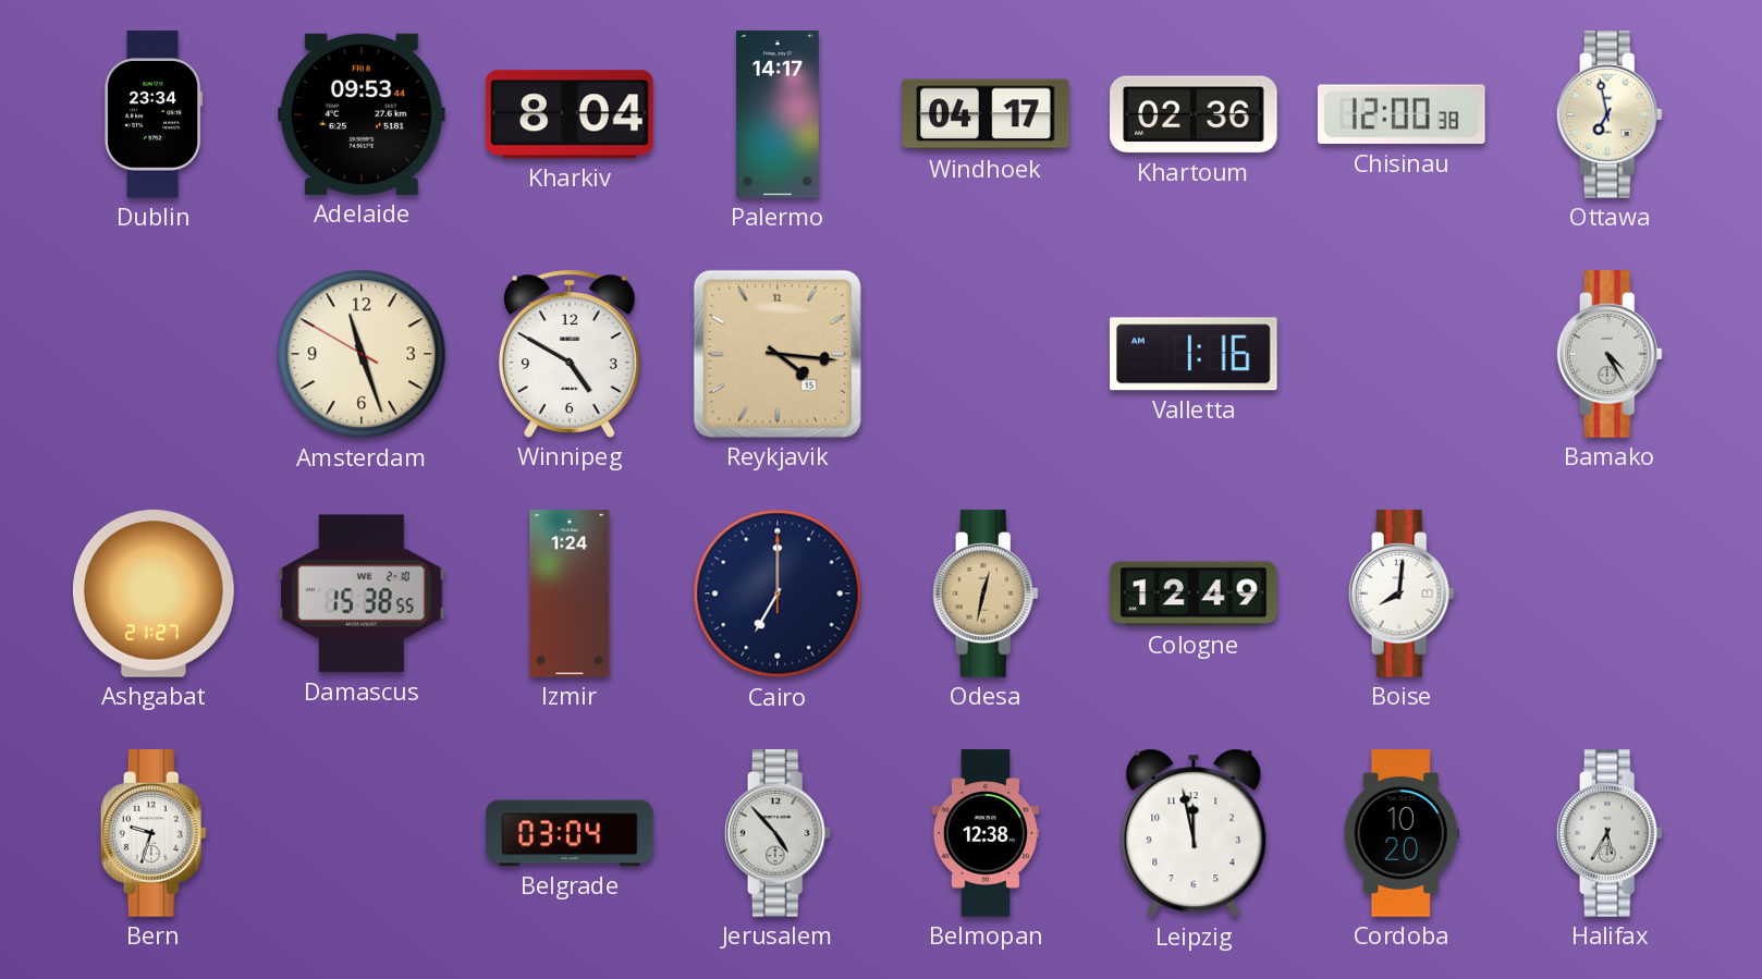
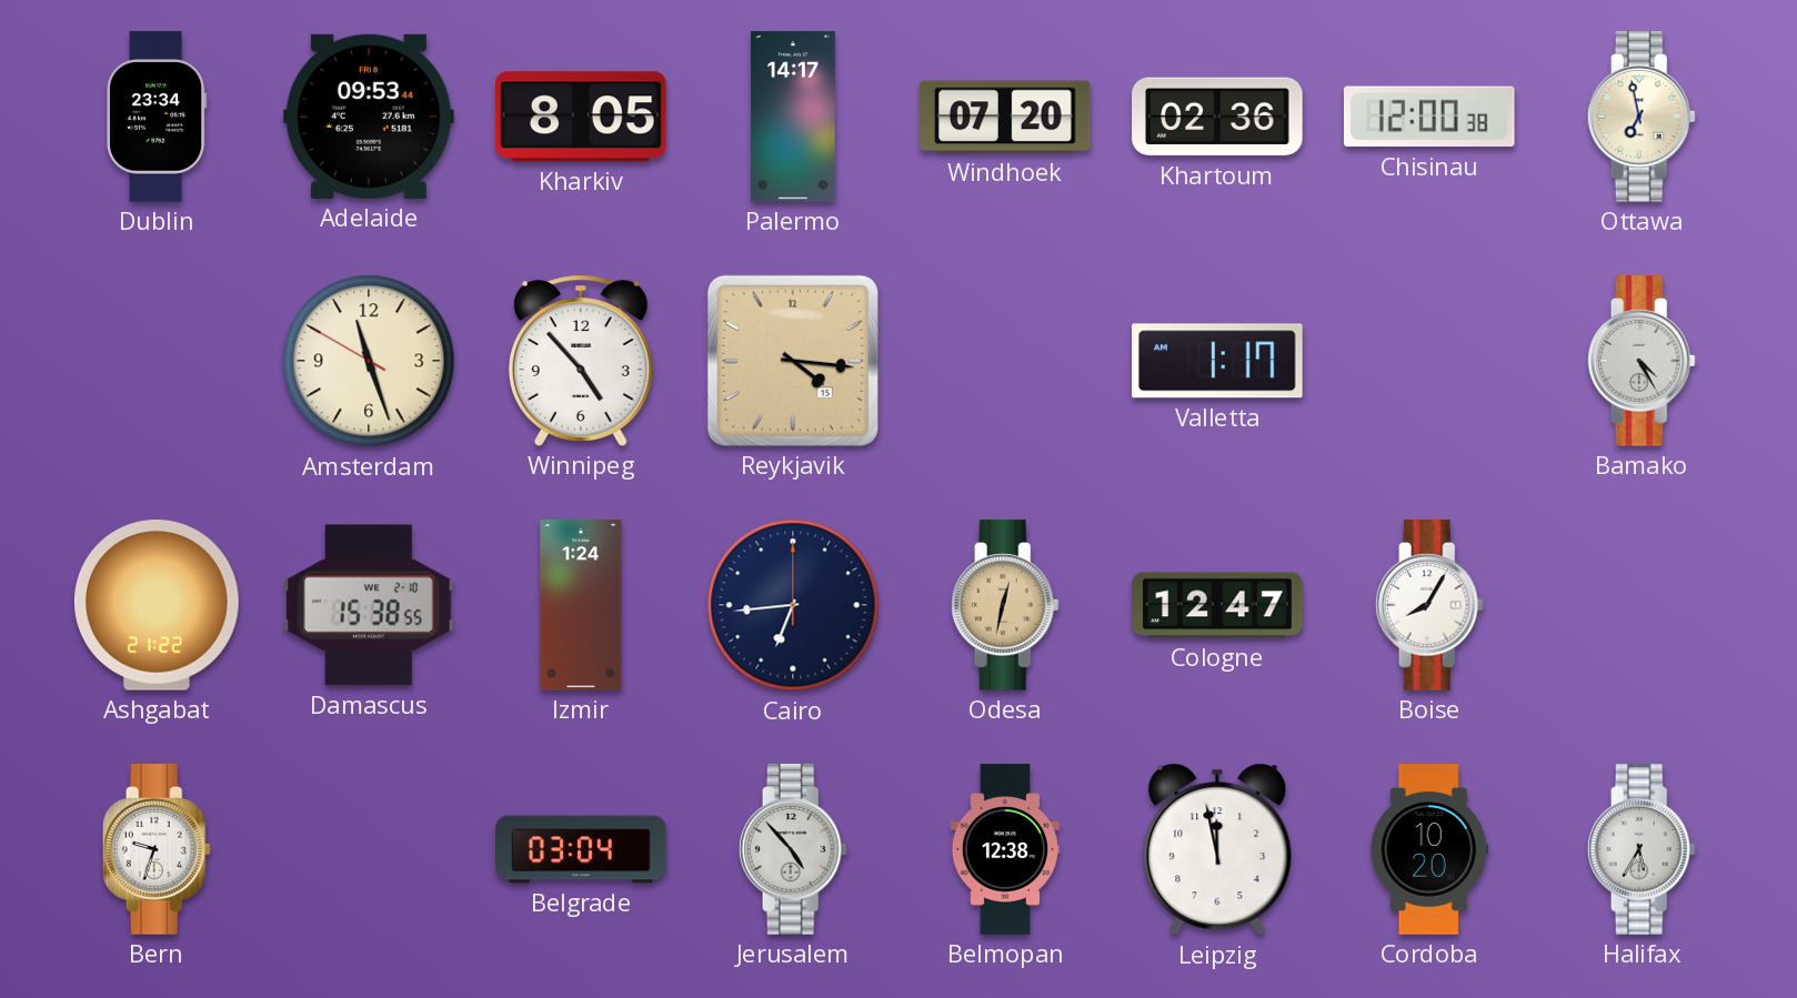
Kharkiv: 8:04 -> 8:05
Windhoek: 04:17 -> 07:20
Winnipeg: 4:50 -> 4:53
Valletta: 1:16 -> 1:17
Ashgabat: 21:27 -> 21:22
Cairo: 7:00 -> 6:44
Cologne: 12:49 -> 12:47
Boise: 8:01 -> 8:05
